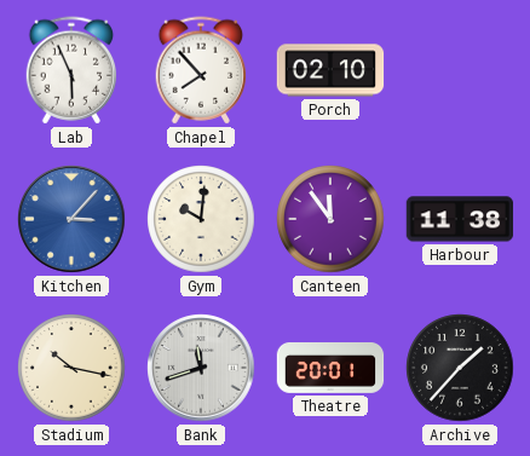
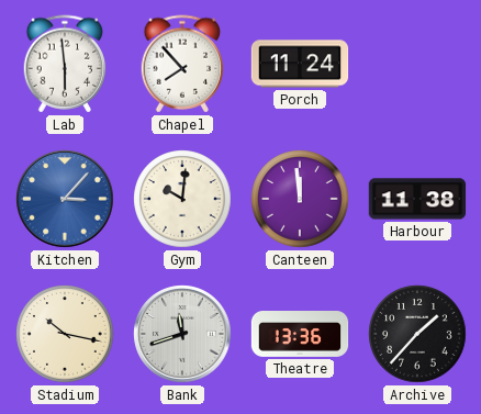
Lab: 5:56 -> 5:59
Porch: 02:10 -> 11:24
Canteen: 11:54 -> 11:59
Theatre: 20:01 -> 13:36
